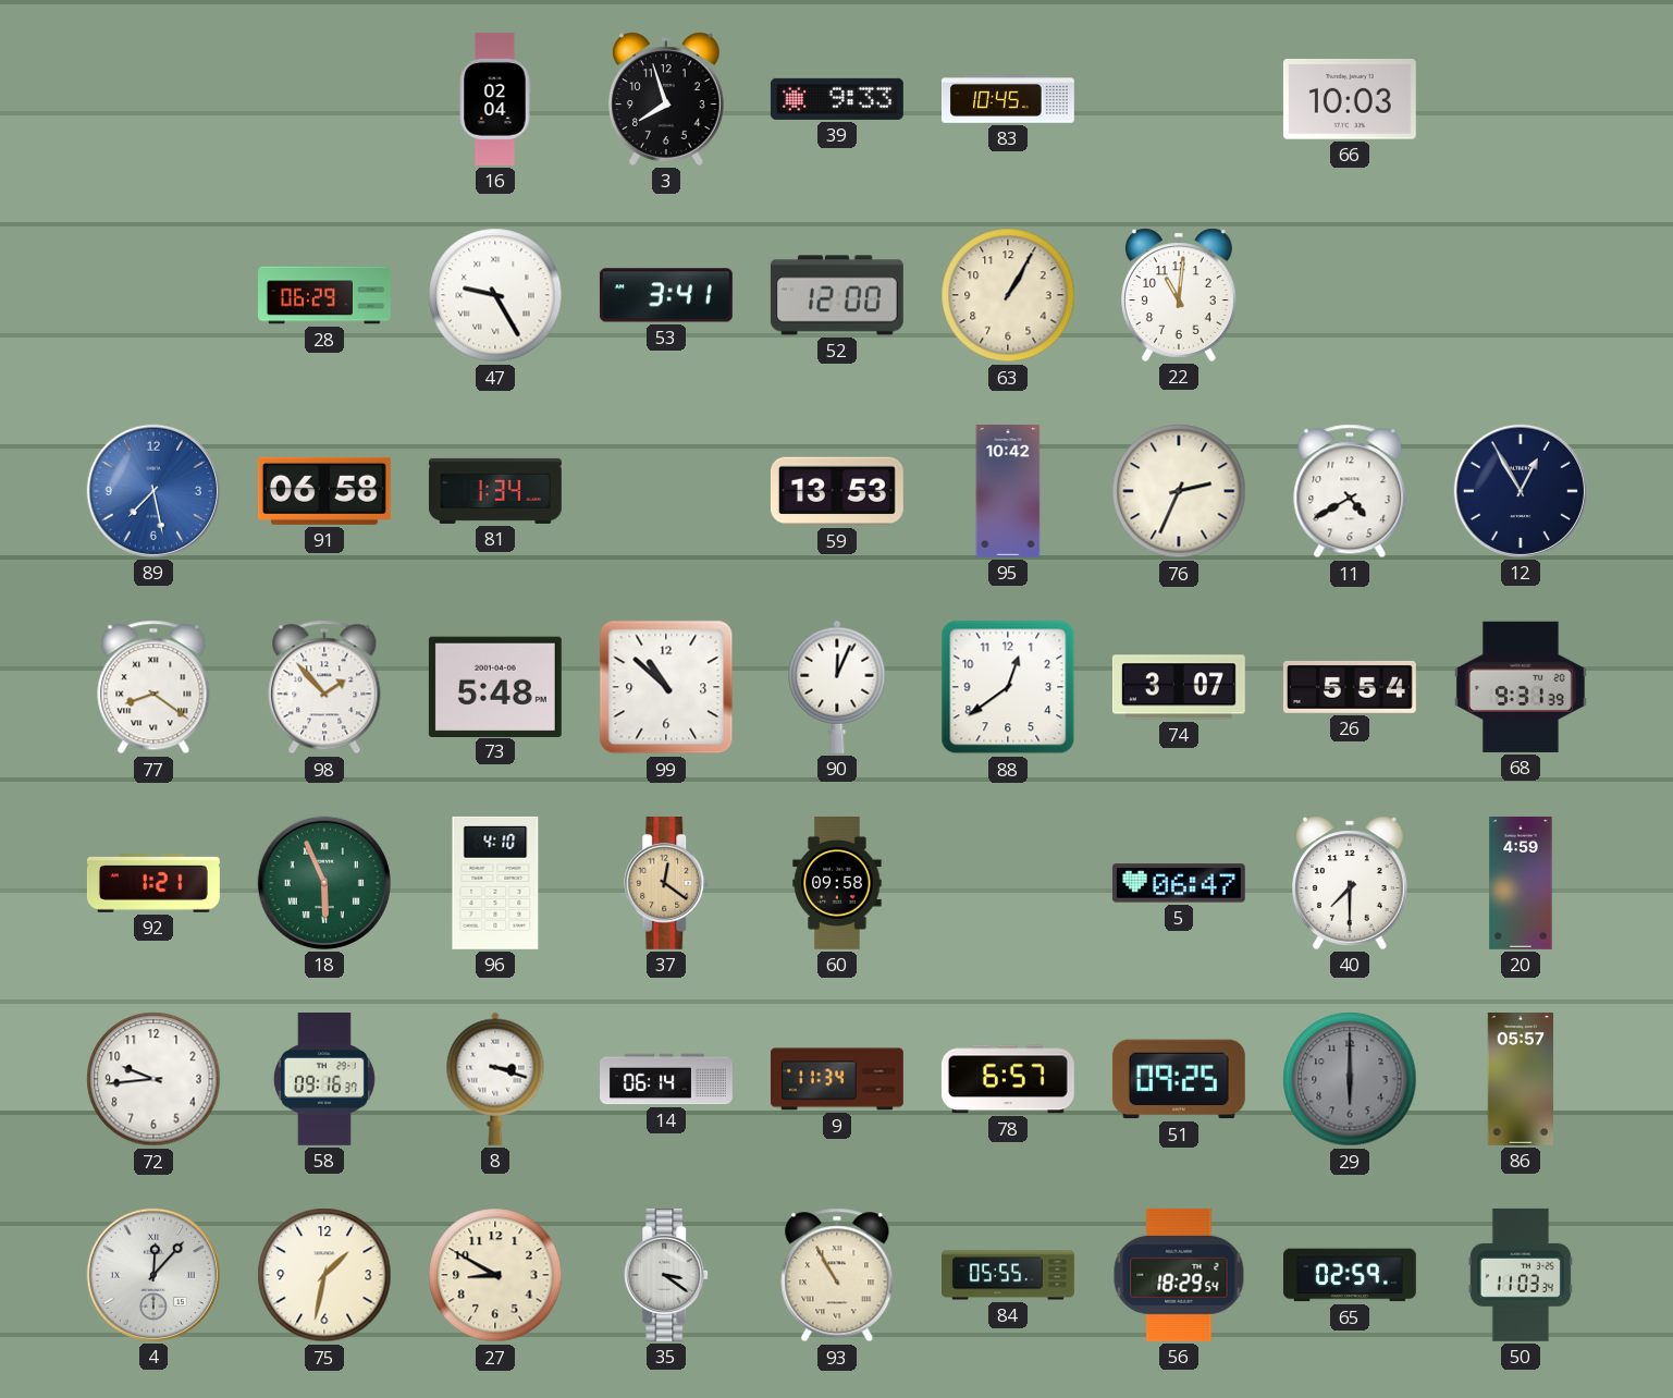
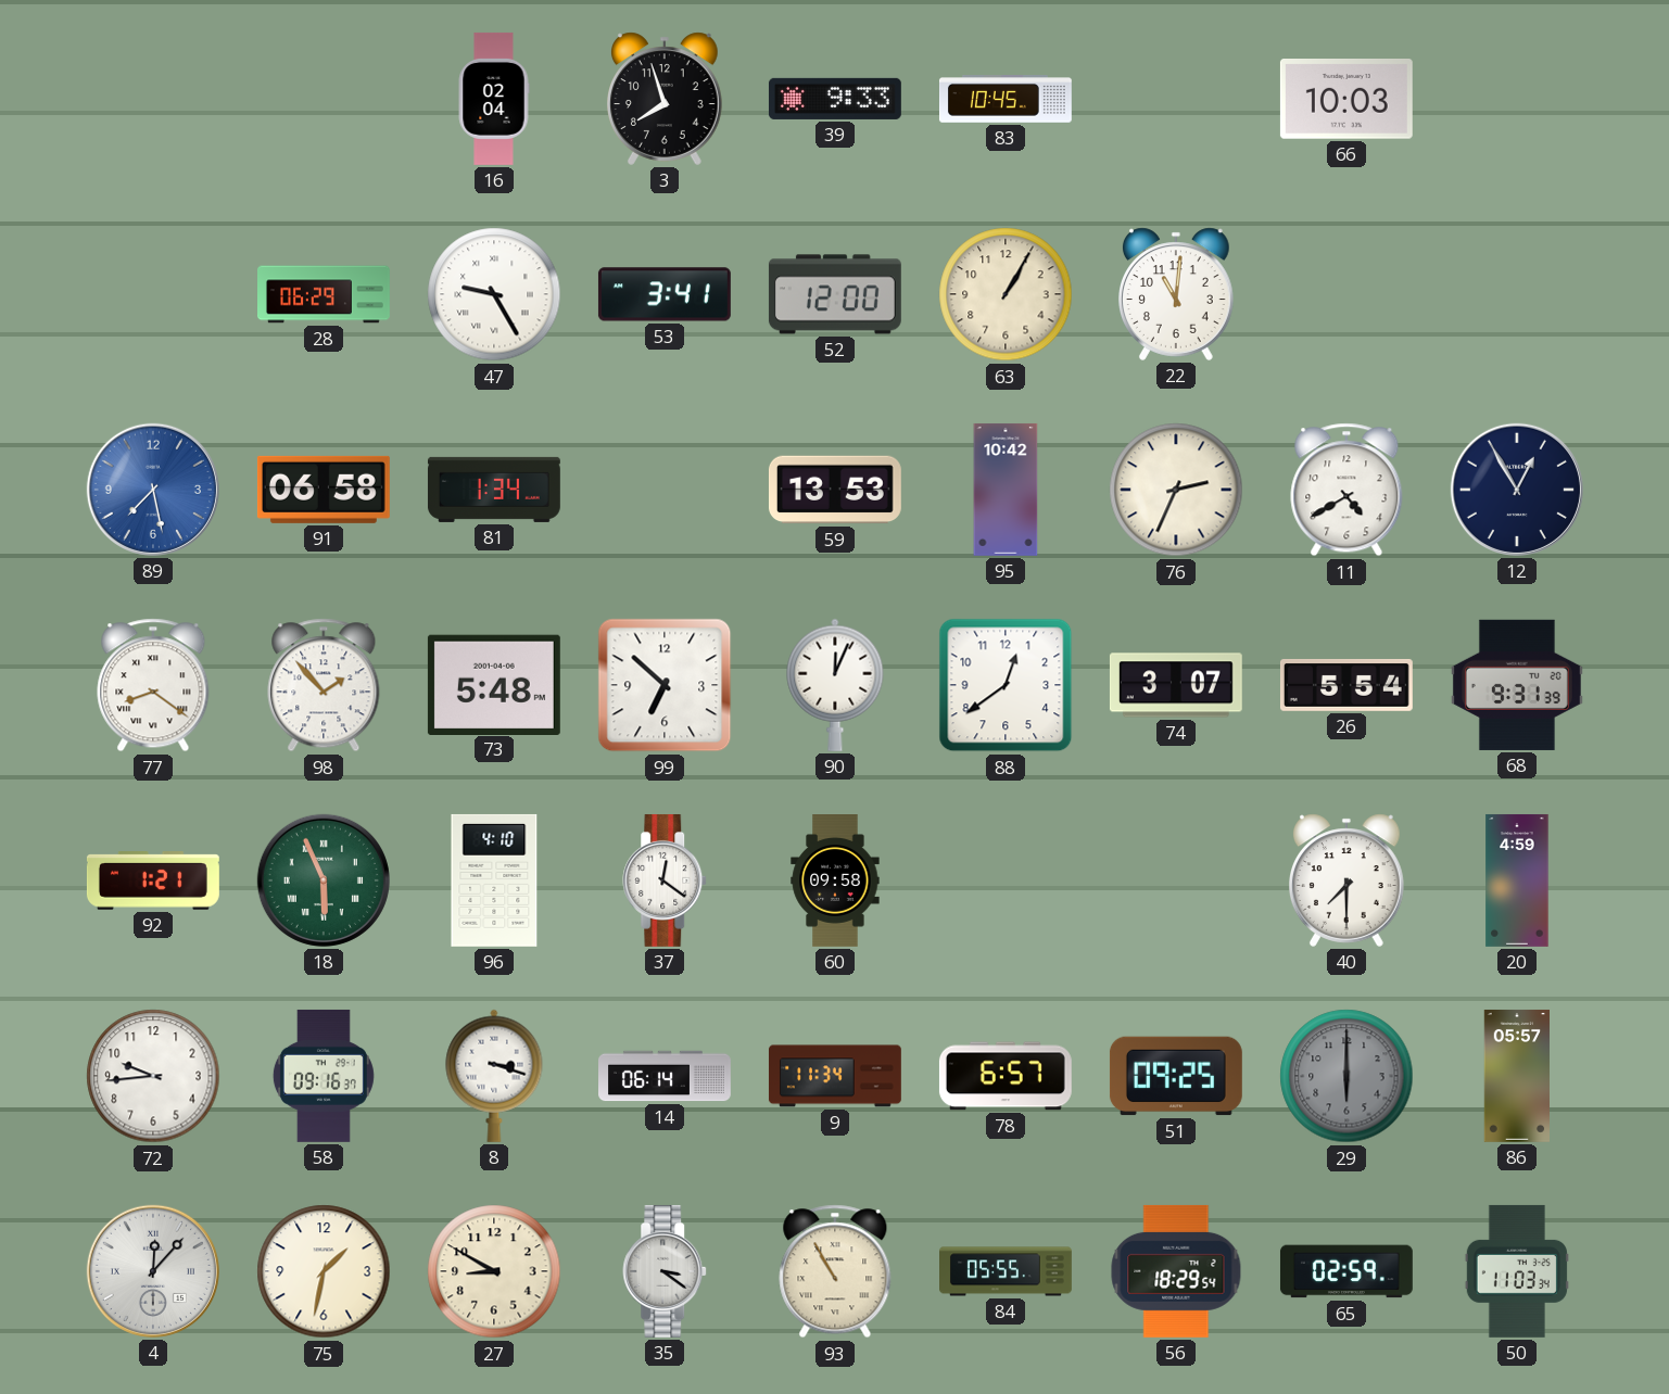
99: 10:52 -> 6:52
37 dial: champagne -> white
5: 06:47 -> none
